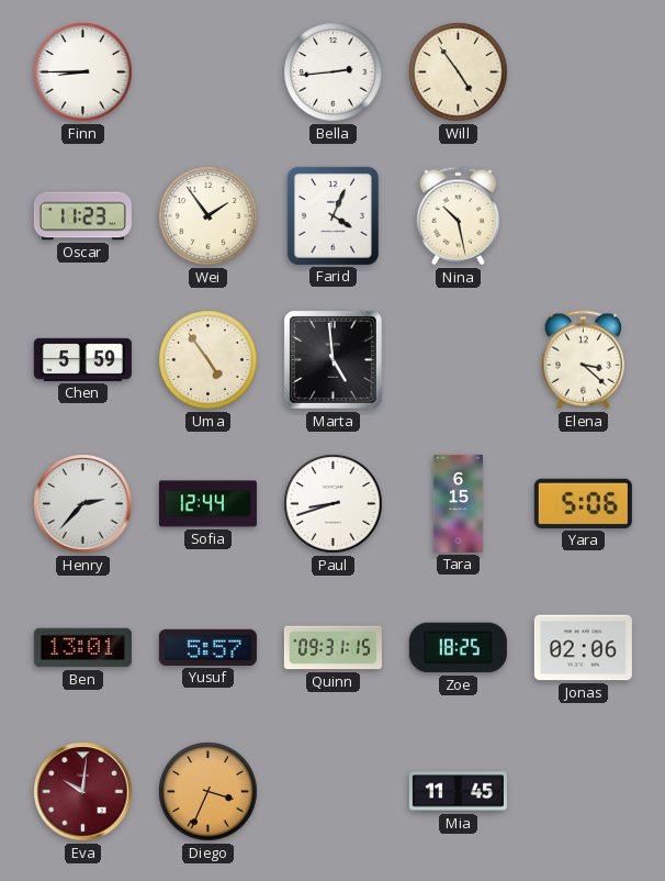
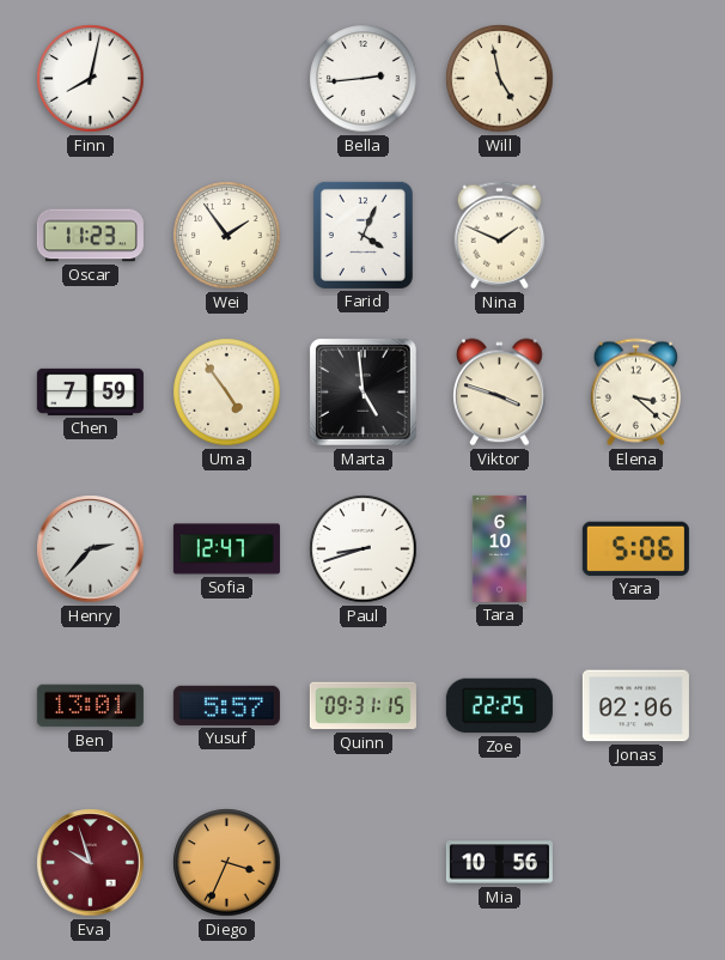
Finn: 8:45 -> 8:02
Will: 4:54 -> 4:58
Nina: 10:28 -> 1:49
Chen: 5:59 -> 7:59
Viktor: none -> 3:48
Sofia: 12:44 -> 12:47
Tara: 6:15 -> 6:10
Zoe: 18:25 -> 22:25
Eva: 10:01 -> 9:57
Mia: 11:45 -> 10:56
